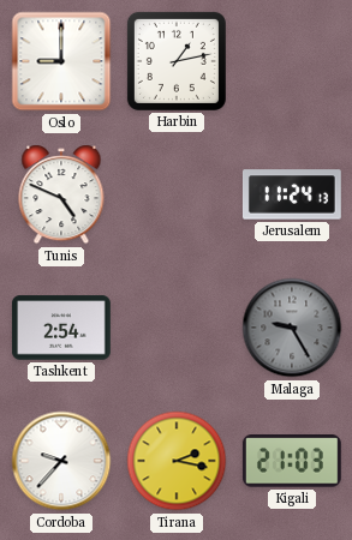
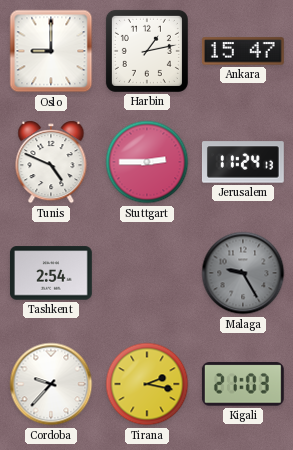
Ankara: none -> 15:47
Stuttgart: none -> 2:45
